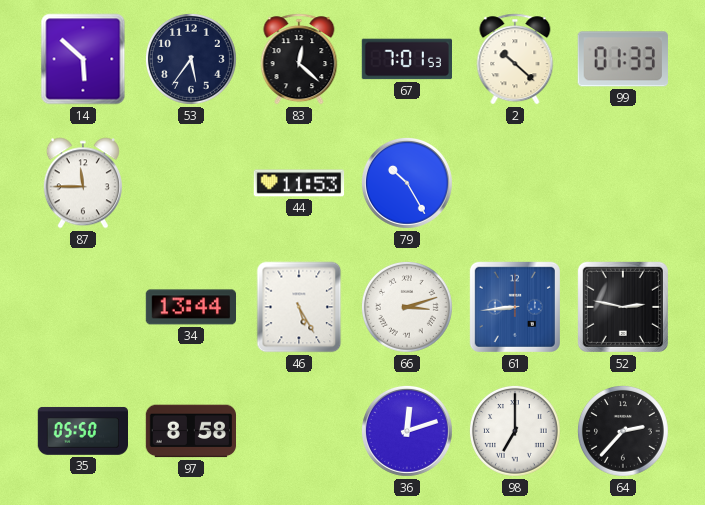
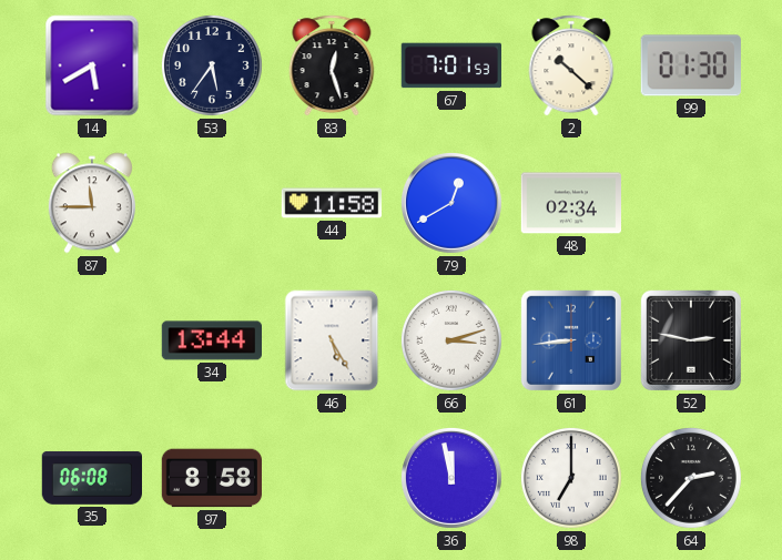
14: 5:52 -> 5:40
83: 12:22 -> 12:27
99: 01:33 -> 01:30
44: 11:53 -> 11:58
79: 10:25 -> 12:40
48: none -> 02:34
35: 05:50 -> 06:08
36: 12:12 -> 11:58
